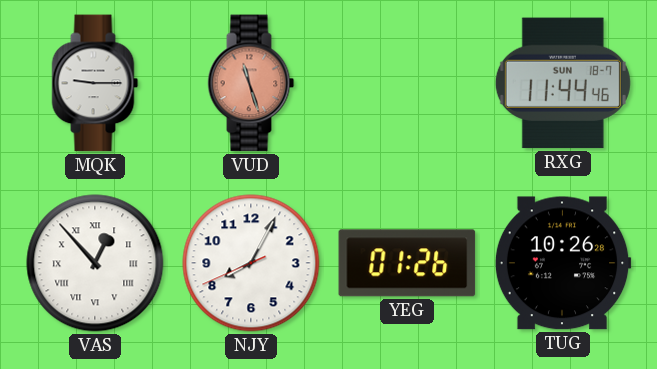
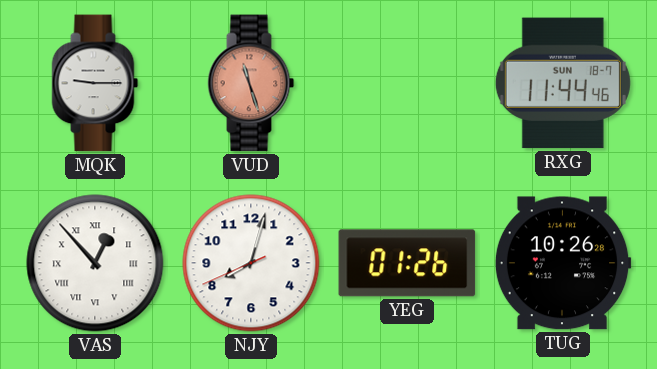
NJY: 8:04 -> 8:02
